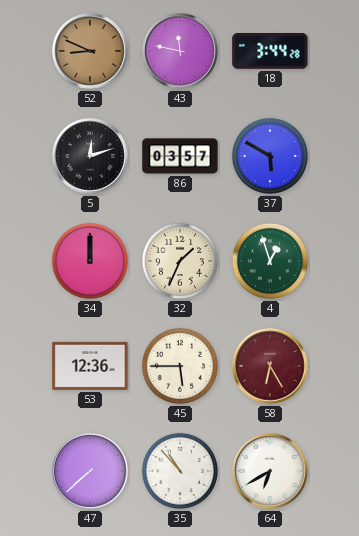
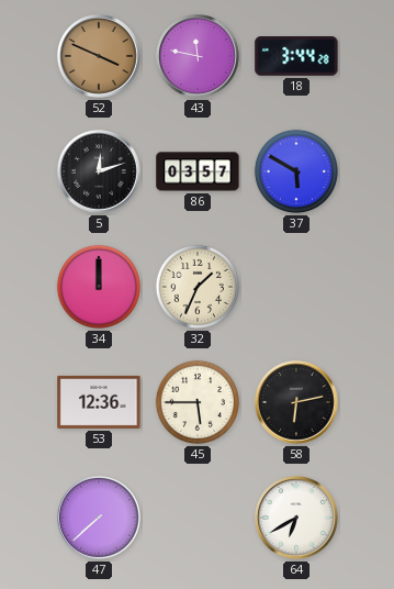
52: 8:49 -> 3:49
4: 12:57 -> none
58: 6:25 -> 6:13
58 dial: burgundy -> black
35: 10:53 -> none
